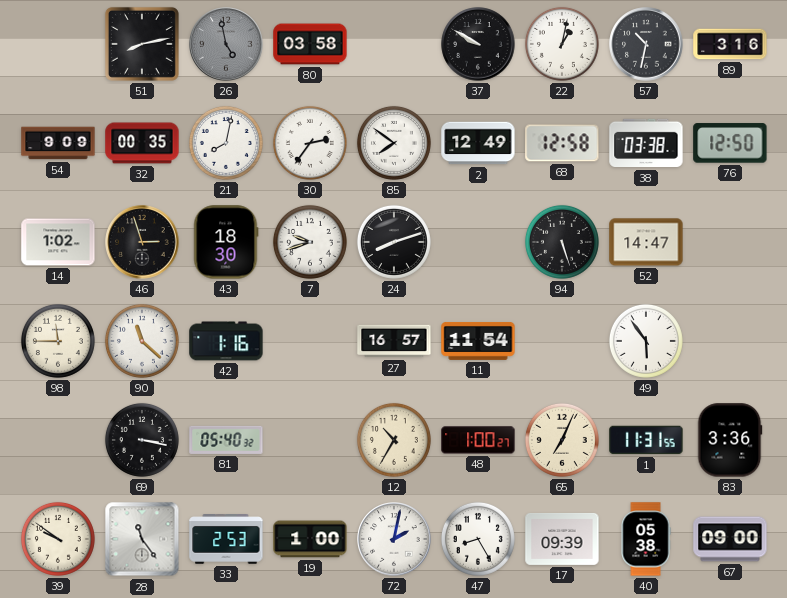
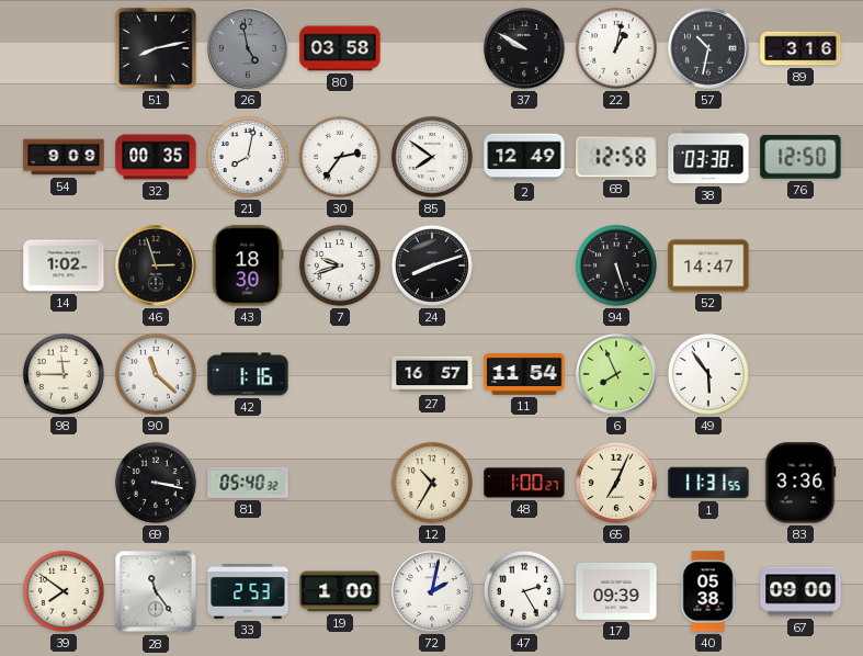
6: none -> 7:56
39: 9:51 -> 7:51
47: 8:25 -> 2:25
